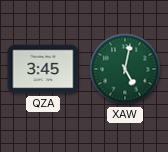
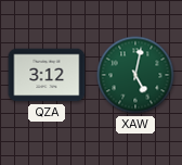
QZA: 3:45 -> 3:12
